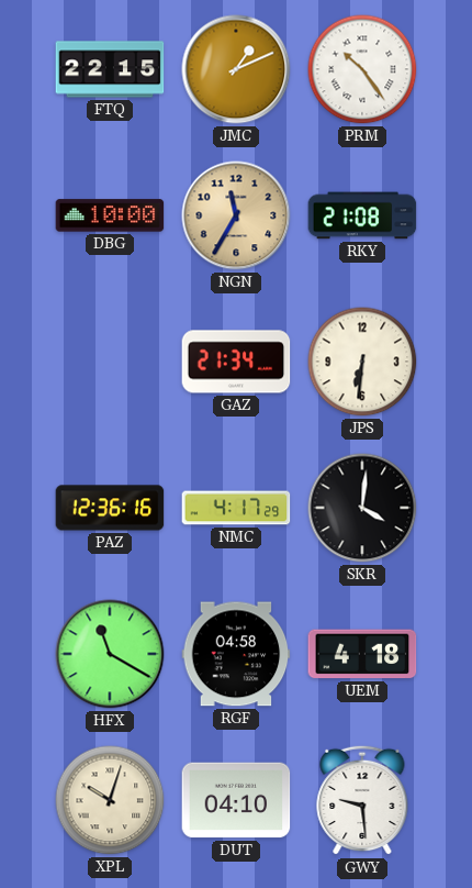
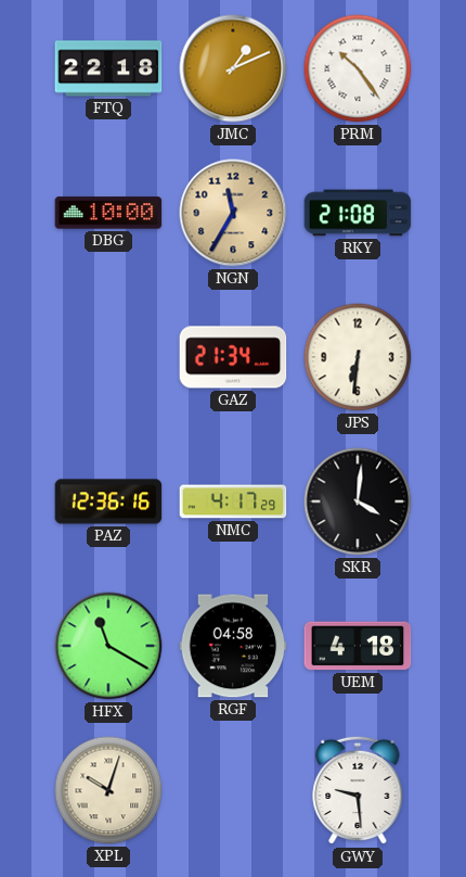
FTQ: 22:15 -> 22:18
DUT: 04:10 -> none
